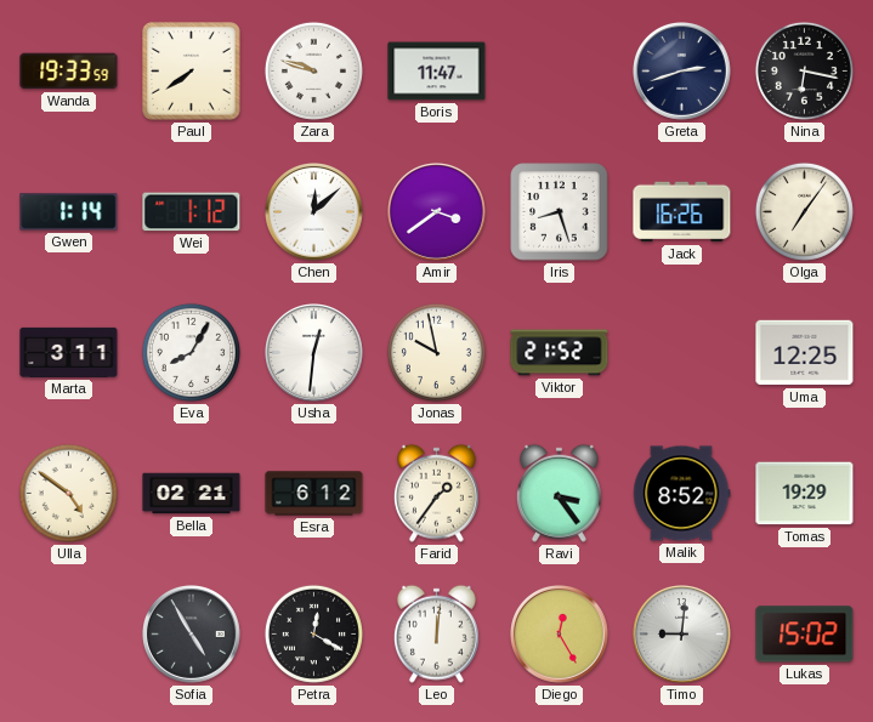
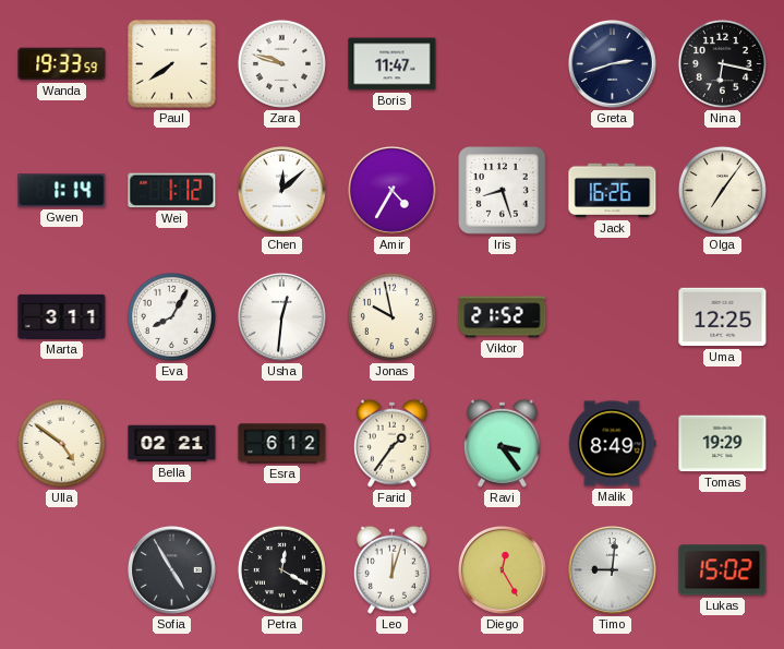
Amir: 3:39 -> 4:35
Malik: 8:52 -> 8:49
Leo: 12:01 -> 12:03
